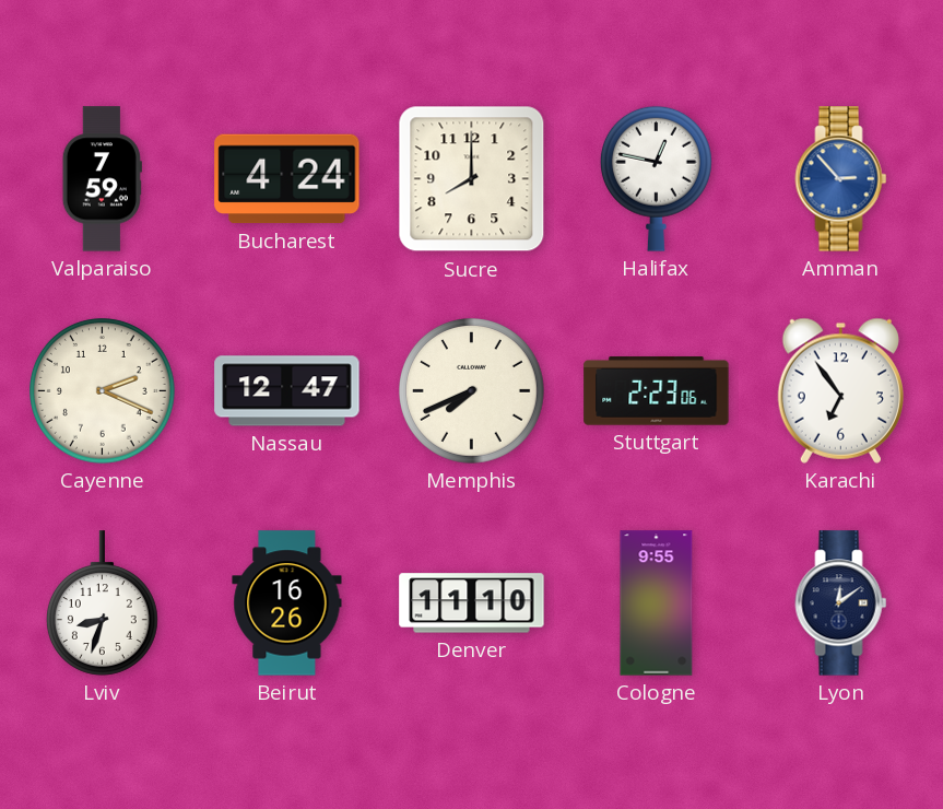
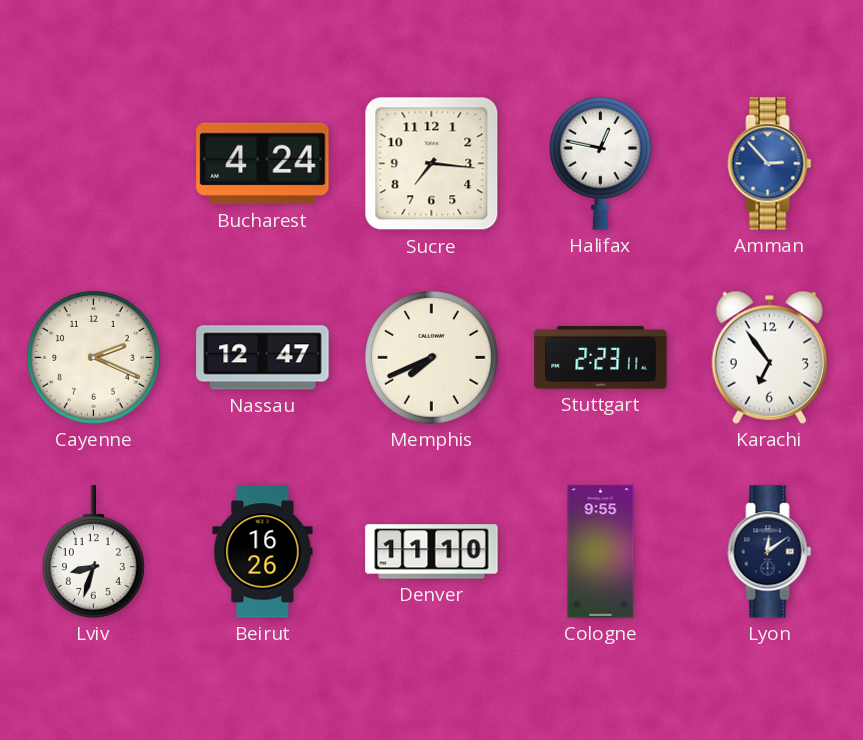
Valparaiso: 7:59 -> none
Sucre: 8:00 -> 7:16
Stuttgart: 2:23:06 -> 2:23:11
